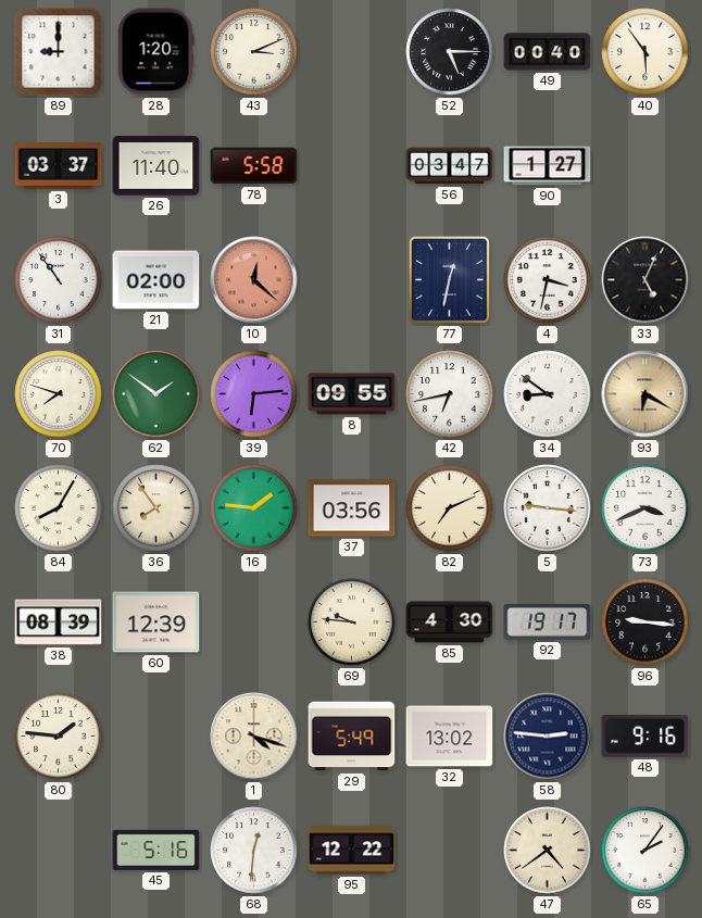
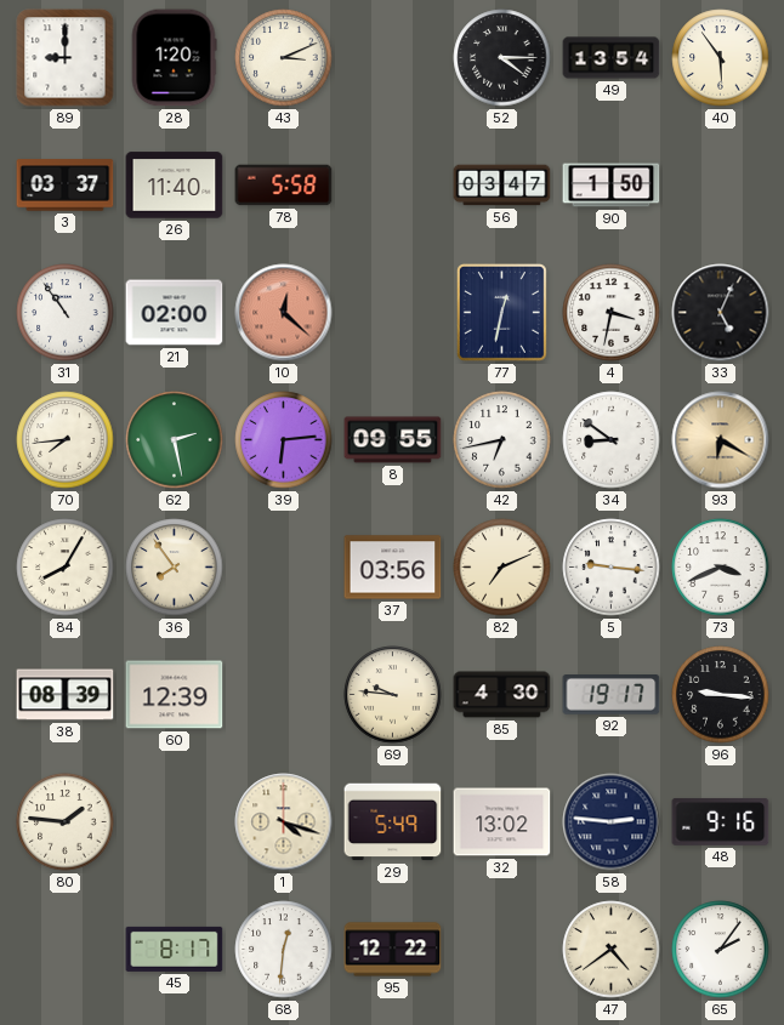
52: 5:15 -> 4:15
49: 00:40 -> 13:54
90: 1:27 -> 1:50
70: 7:48 -> 7:44
62: 1:51 -> 2:28
16: 1:46 -> none
45: 5:16 -> 8:17
